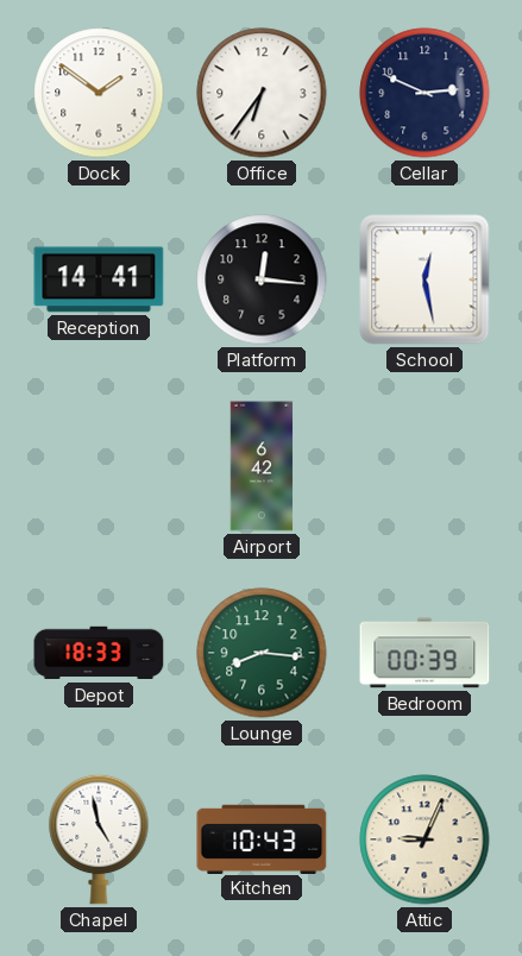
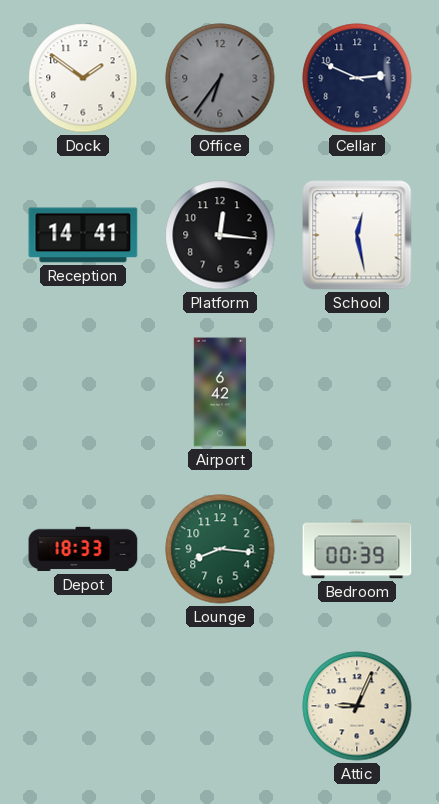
Office dial: white -> grey
Chapel: 4:58 -> none
Kitchen: 10:43 -> none
